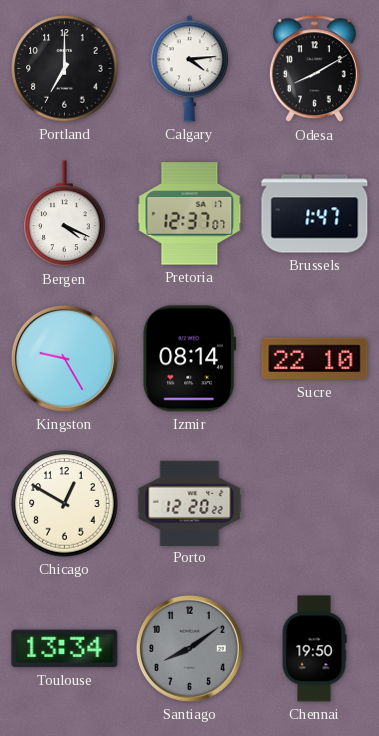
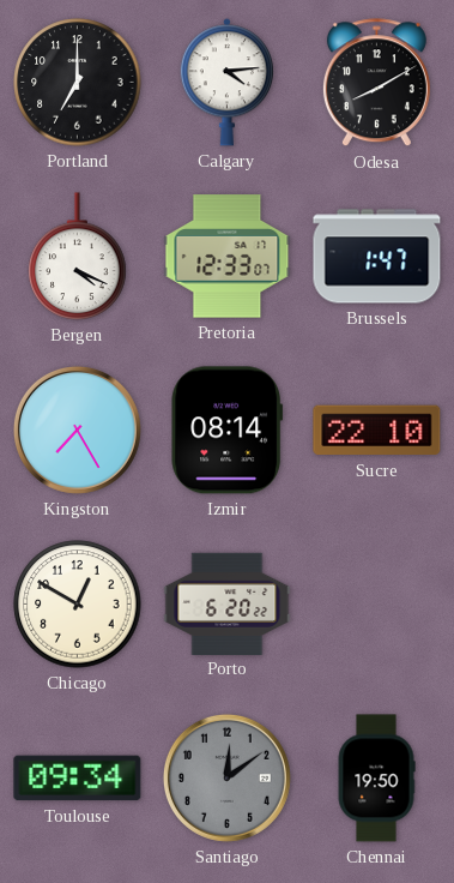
Pretoria: 12:37 -> 12:33
Kingston: 9:25 -> 7:25
Porto: 12:20 -> 6:20
Toulouse: 13:34 -> 09:34
Santiago: 8:09 -> 12:09
